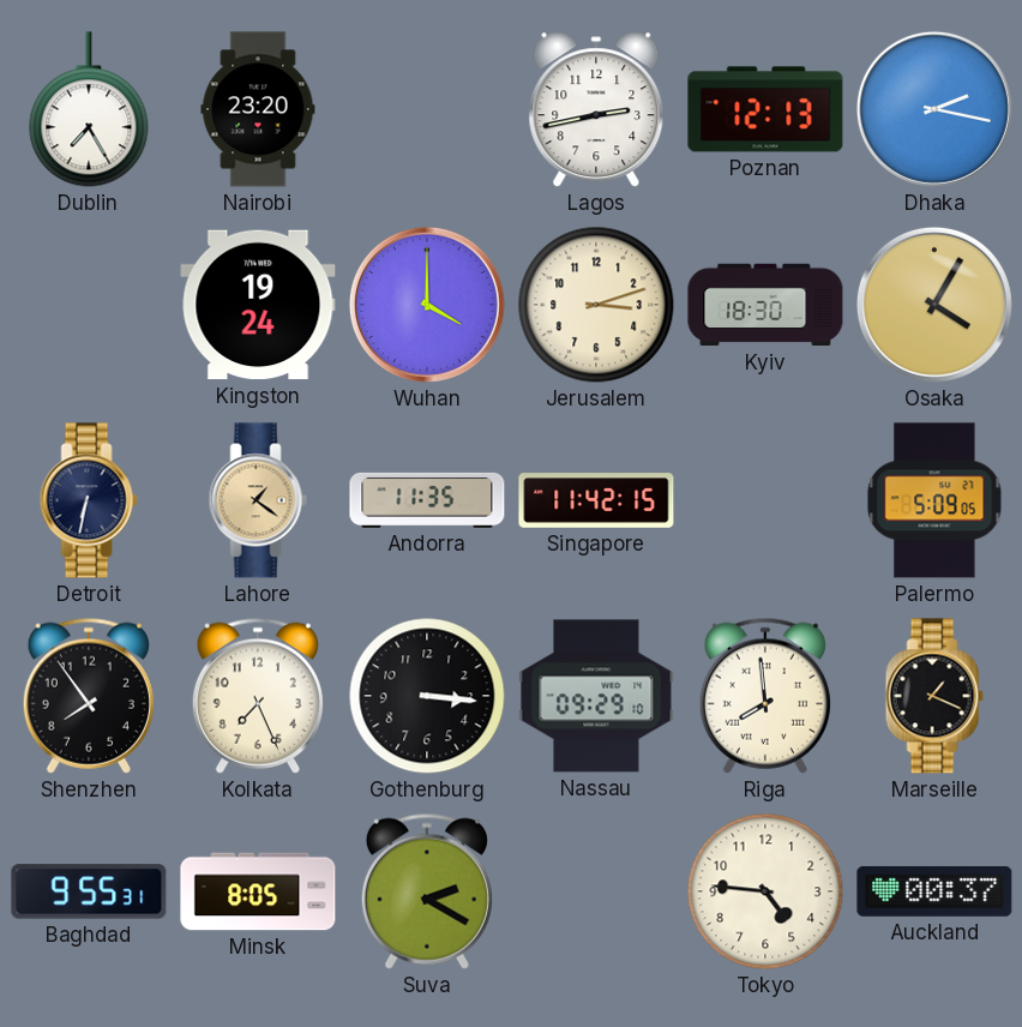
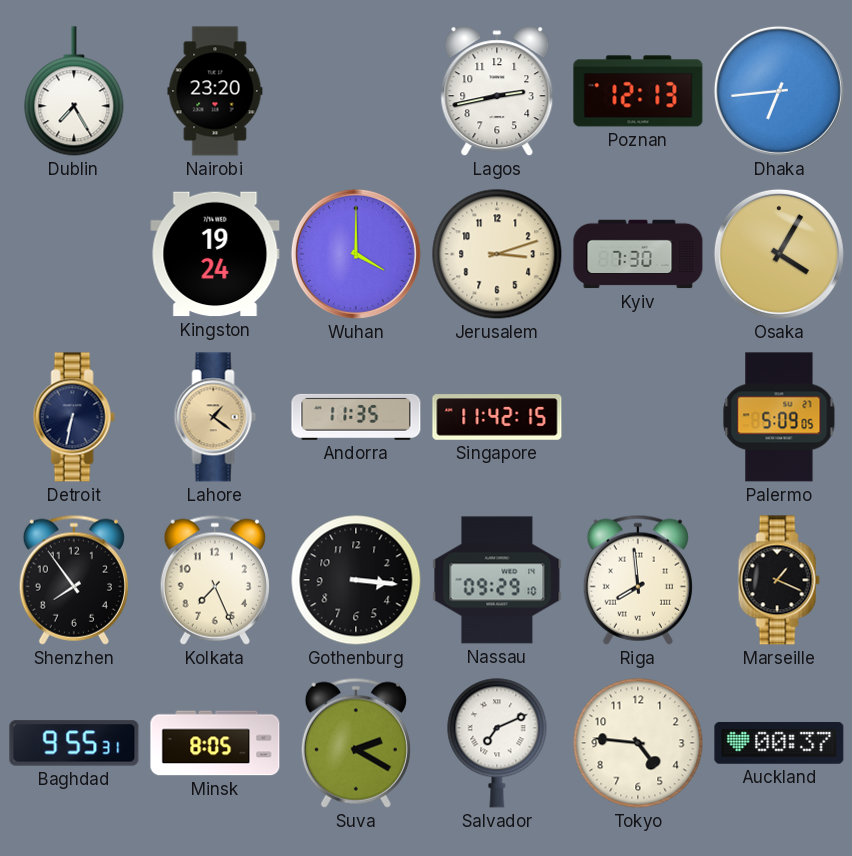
Dhaka: 2:17 -> 6:44
Kyiv: 18:30 -> 7:30
Salvador: none -> 7:11
